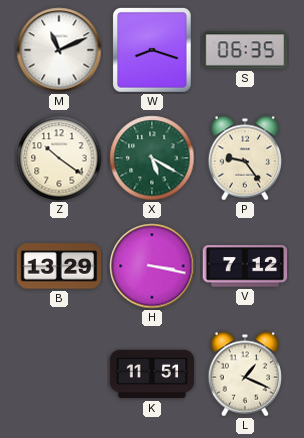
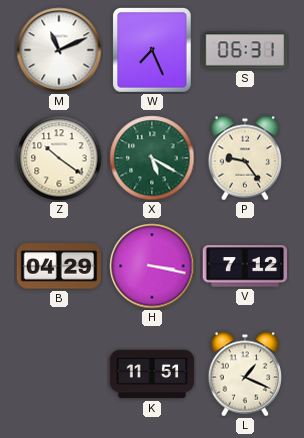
W: 8:18 -> 7:26
S: 06:35 -> 06:31
B: 13:29 -> 04:29
